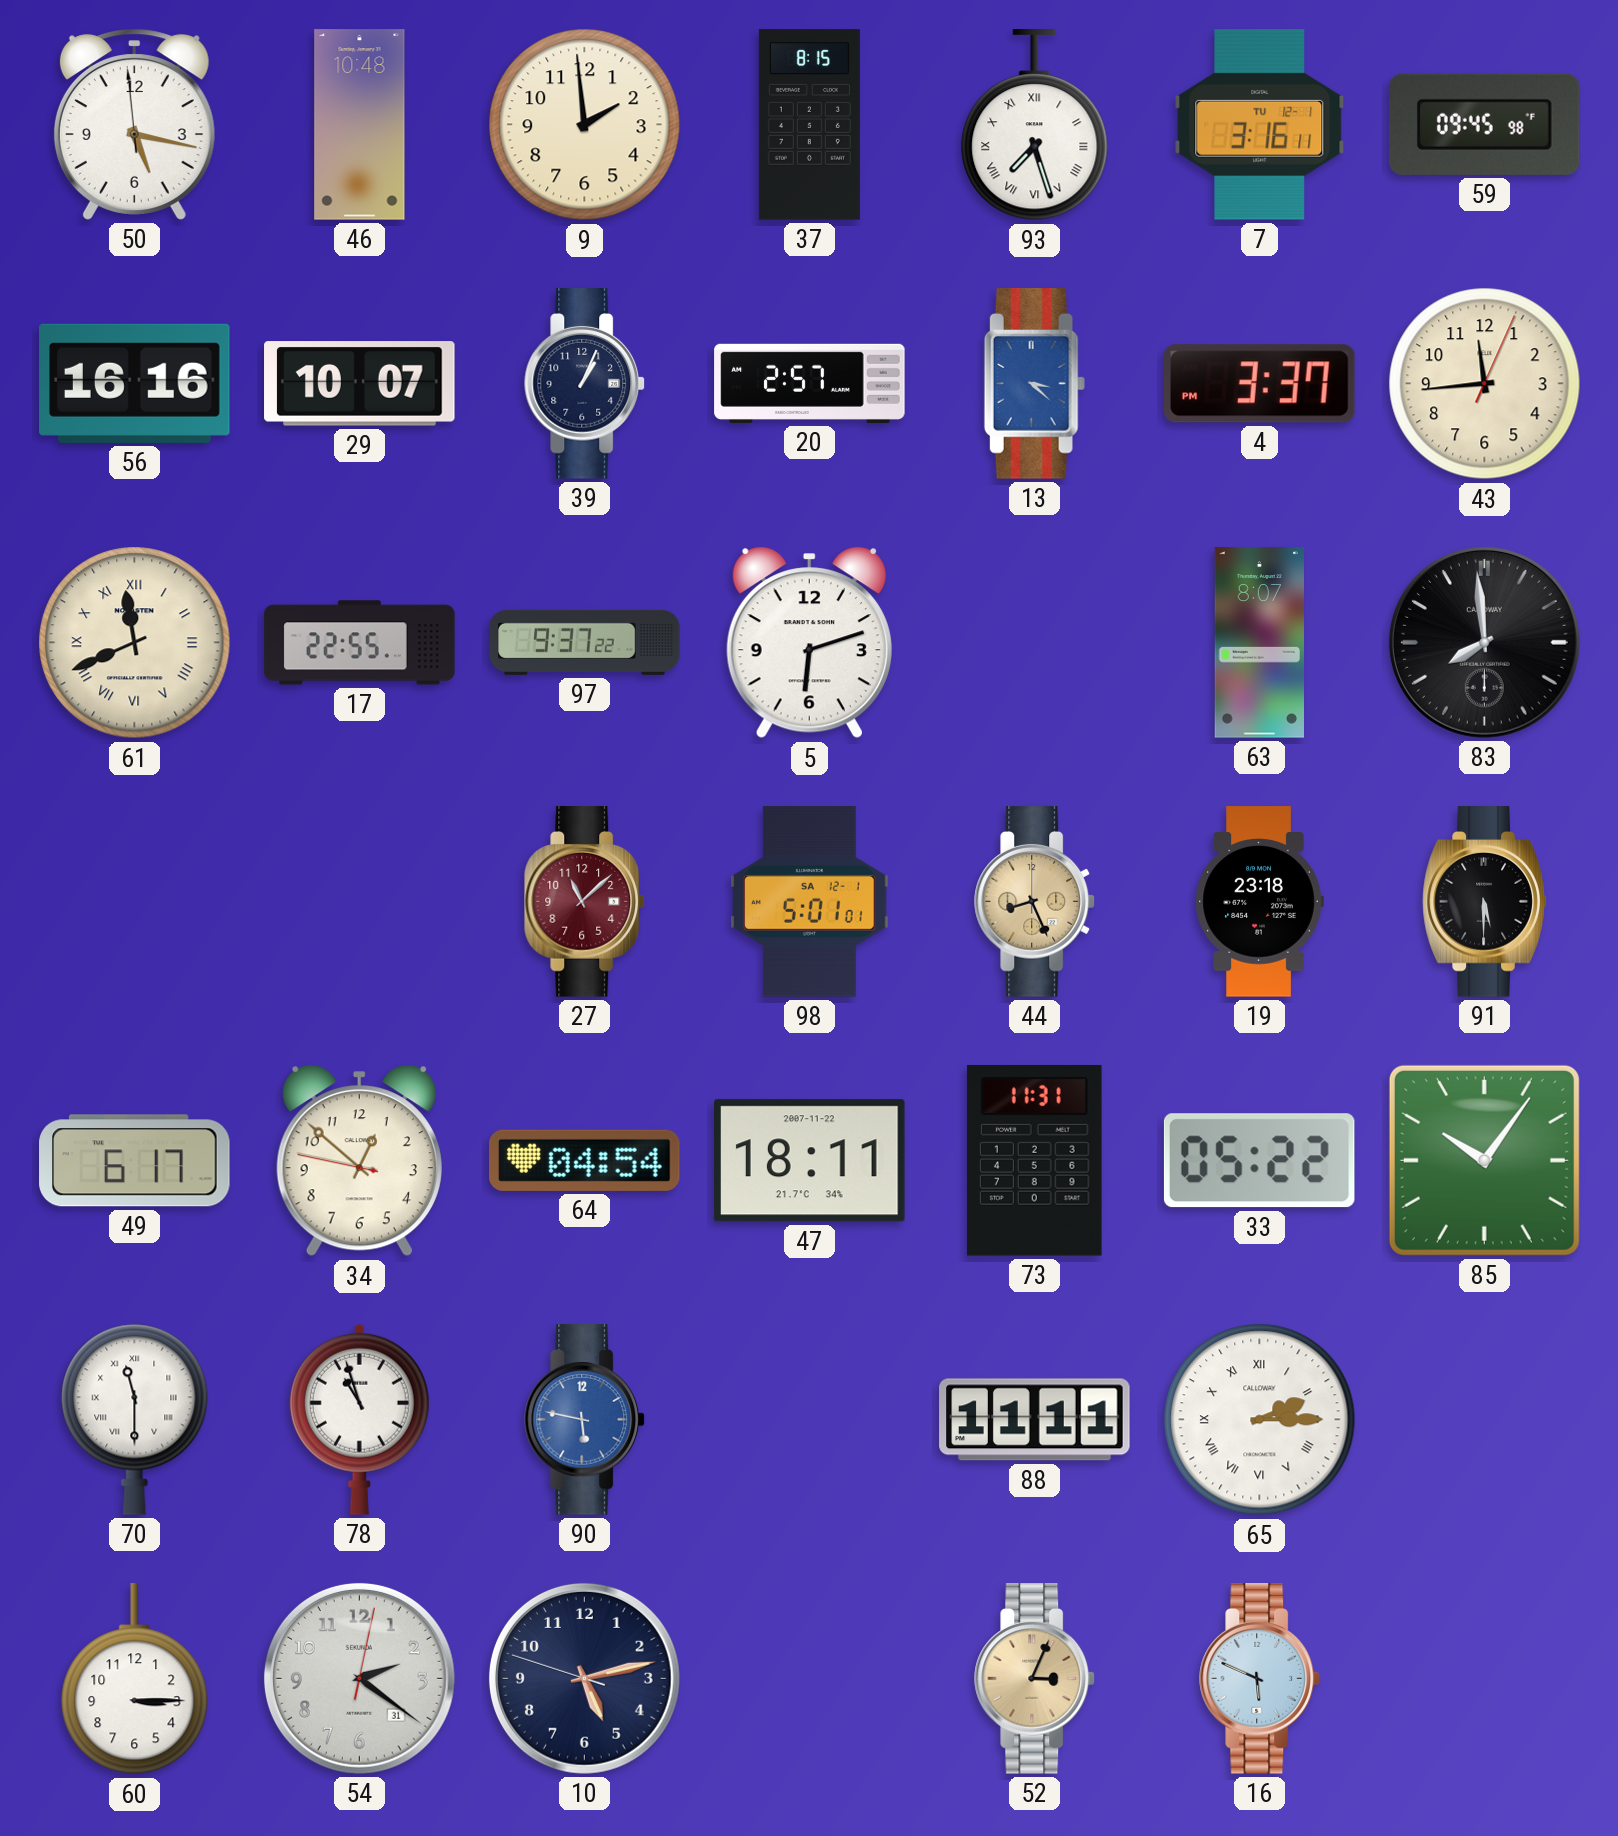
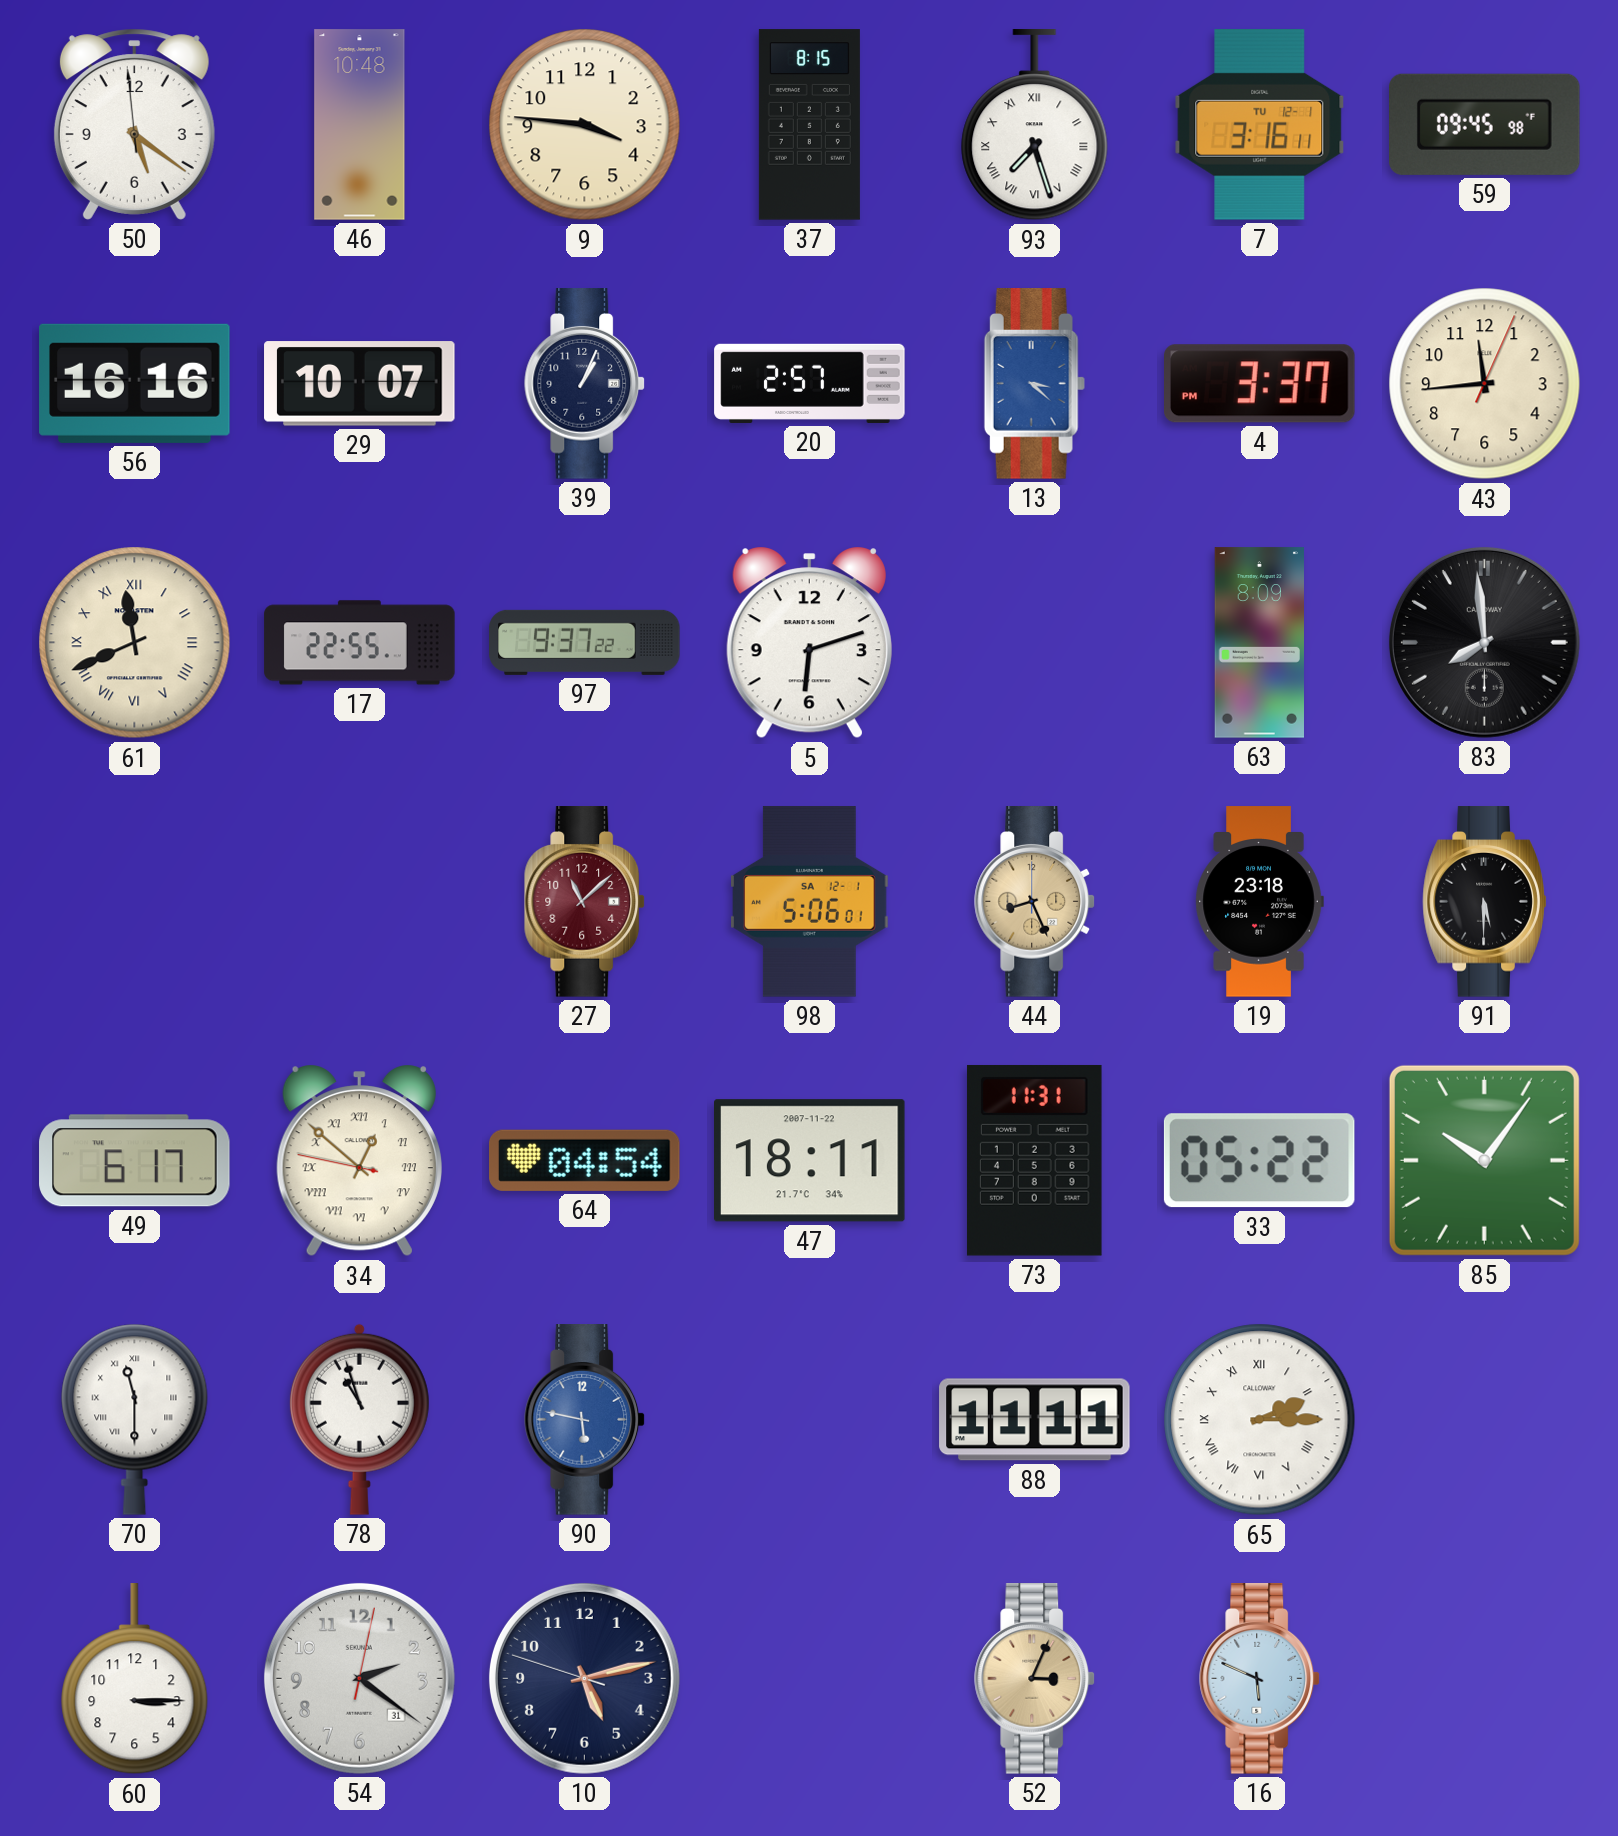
50: 5:16 -> 5:20
9: 1:59 -> 3:46
63: 8:07 -> 8:09
98: 5:01 -> 5:06
34 numerals: Arabic -> Roman
